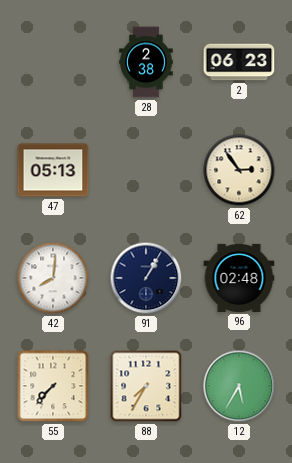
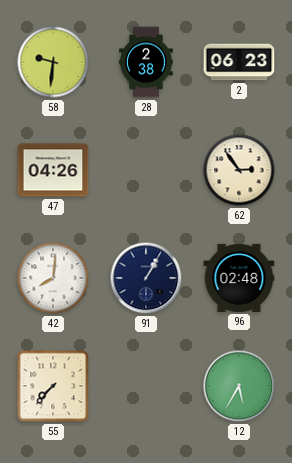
58: none -> 9:31
47: 05:13 -> 04:26
88: 7:35 -> none
